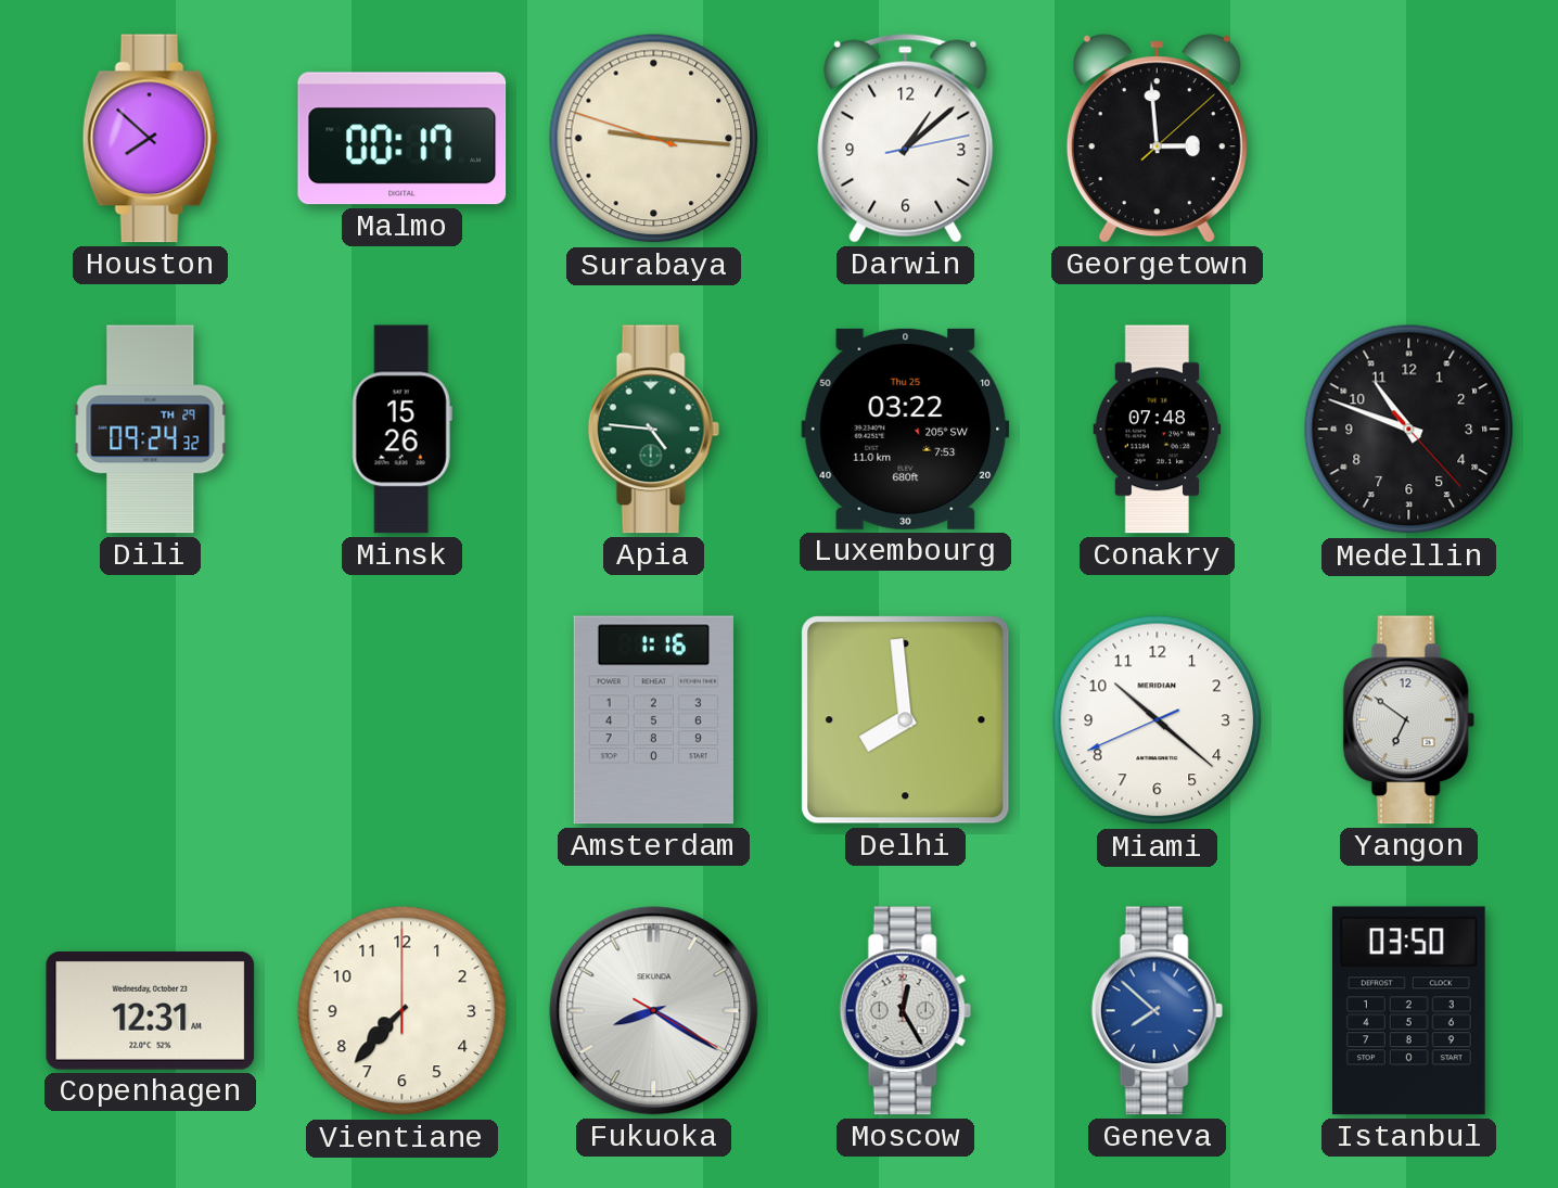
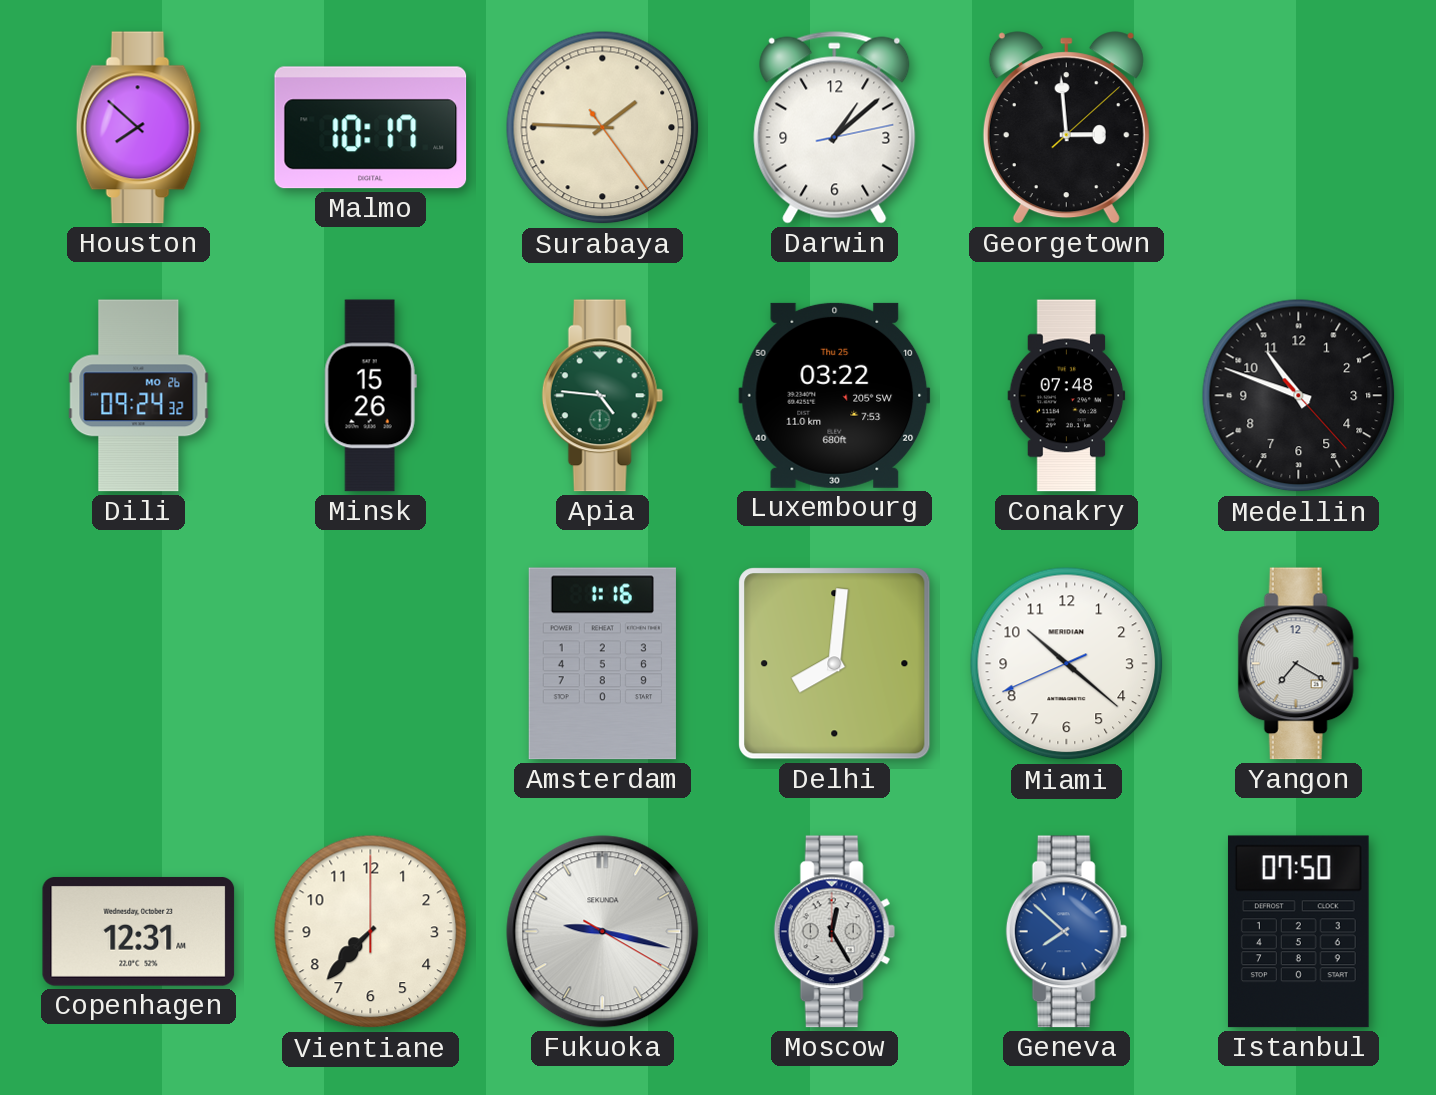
Malmo: 00:17 -> 10:17
Surabaya: 9:15 -> 1:45
Dili date: TH 29 -> MO 26
Delhi: 7:59 -> 8:01
Yangon: 6:51 -> 7:20
Fukuoka: 8:20 -> 9:17
Istanbul: 03:50 -> 07:50
